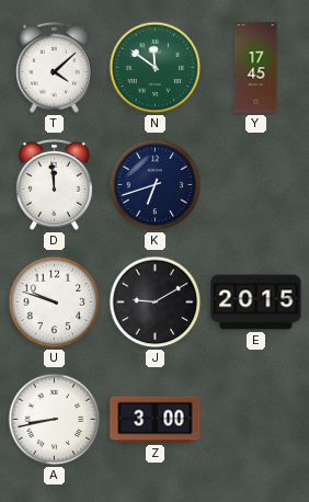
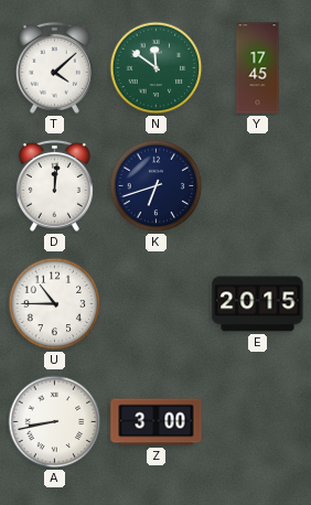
D: 11:59 -> 12:01
U: 9:48 -> 10:45
J: 9:10 -> none
